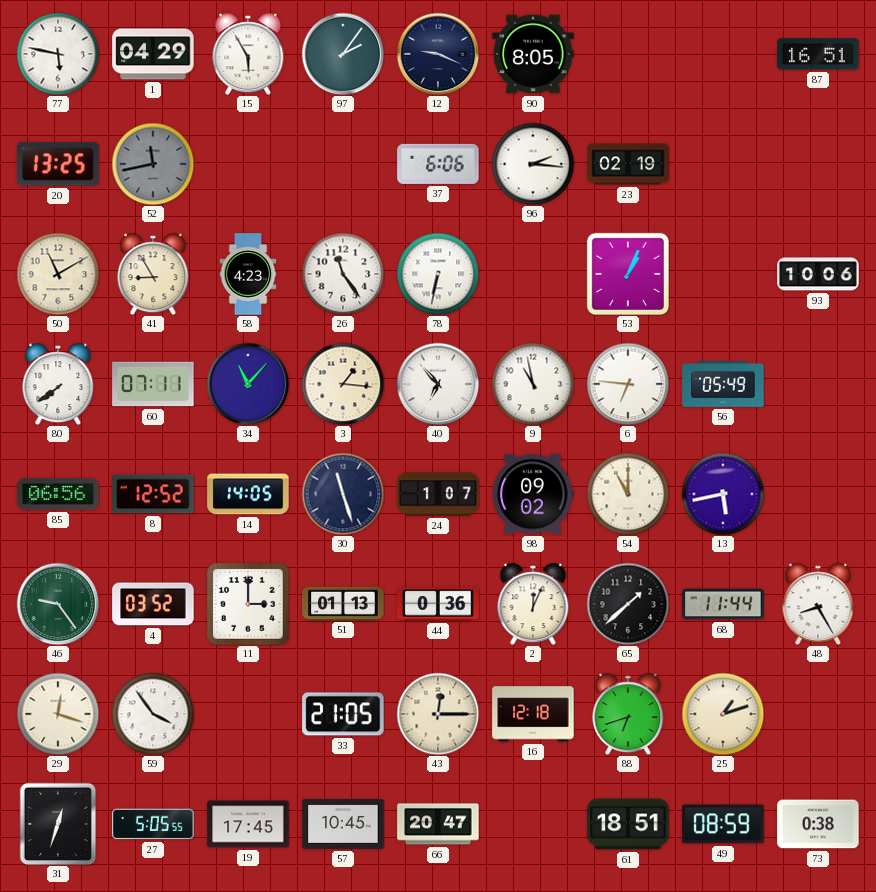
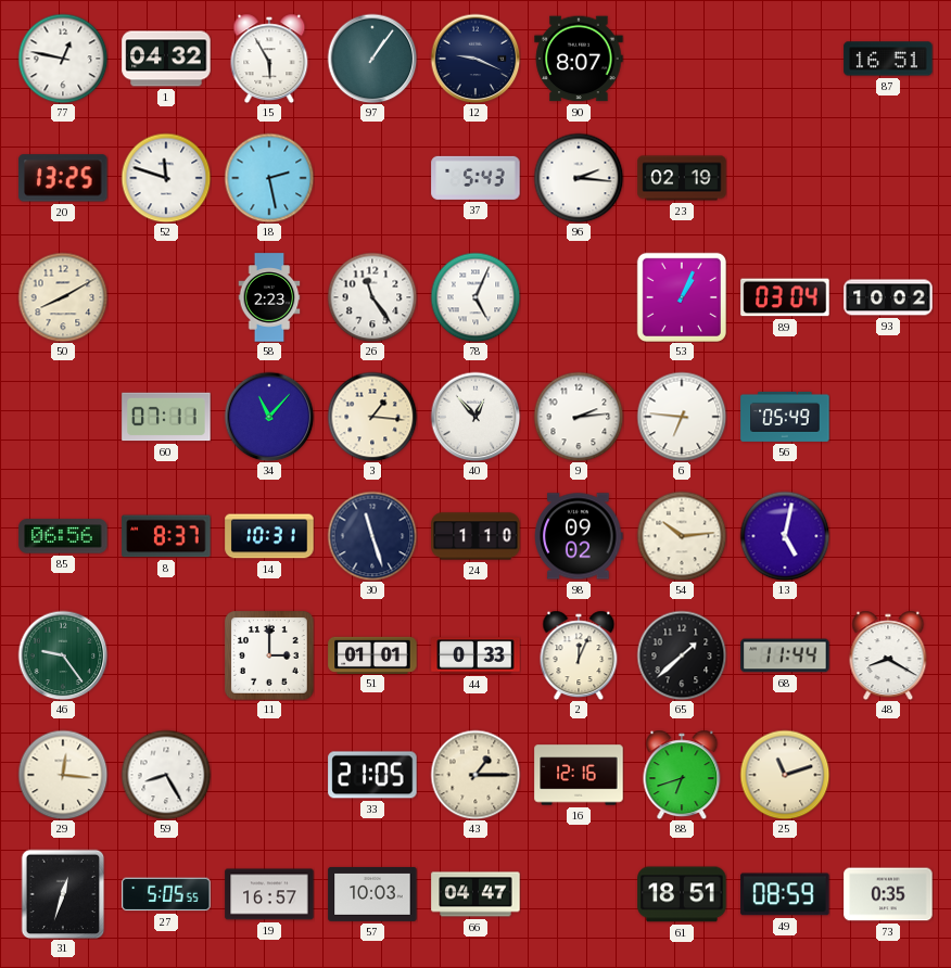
77: 5:47 -> 12:47
1: 04:29 -> 04:32
97: 2:06 -> 1:06
90: 8:05 -> 8:07
52: 11:43 -> 11:48
52 dial: grey -> white
18: none -> 2:28
37: 6:06 -> 5:43
50: 11:10 -> 8:10
41: 8:55 -> none
58: 4:23 -> 2:23
78: 6:32 -> 5:04
89: none -> 03:04
93: 10:06 -> 10:02
80: 7:39 -> none
40: 6:53 -> 12:53
9: 10:58 -> 2:14
8: 12:52 -> 8:37
14: 14:05 -> 10:31
24: 1:07 -> 1:10
54: 11:00 -> 10:14
13: 5:43 -> 5:02
4: 03:52 -> none
51: 01:13 -> 01:01
44: 0:36 -> 0:33
48: 8:25 -> 8:20
29: 12:18 -> 12:16
59: 3:54 -> 8:25
43: 12:15 -> 1:15
16: 12:18 -> 12:16
25: 1:12 -> 11:12
19: 17:45 -> 16:57
57: 10:45 -> 10:03
66: 20:47 -> 04:47
73: 0:38 -> 0:35
